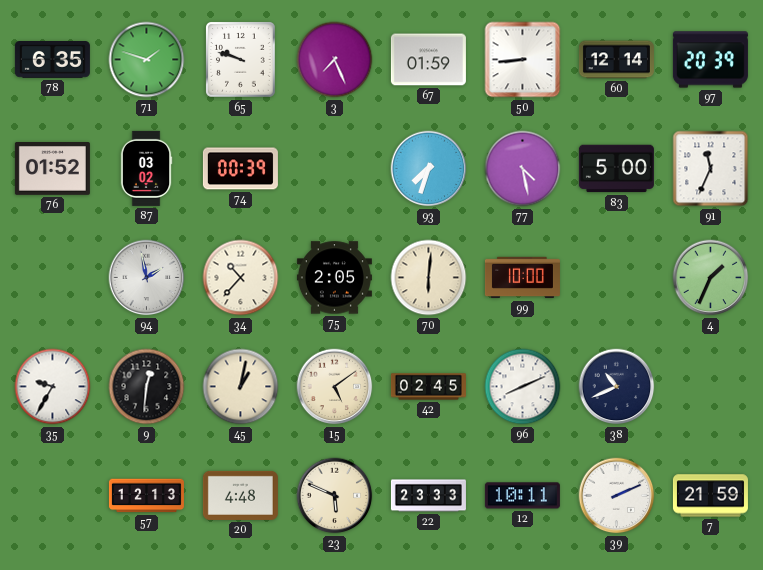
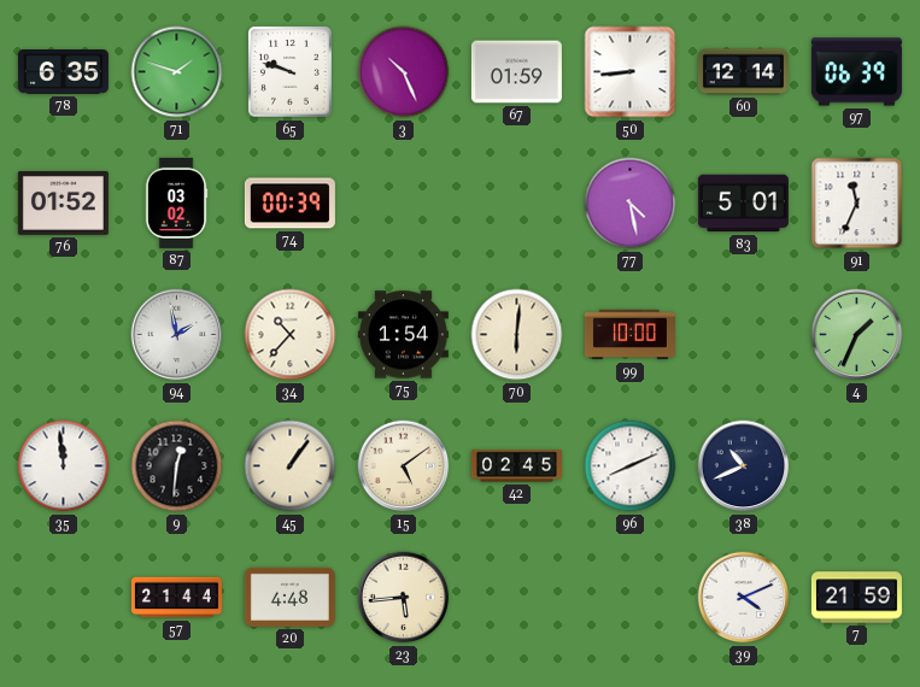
3: 7:26 -> 10:26
97: 20:39 -> 06:39
93: 7:33 -> none
83: 5:00 -> 5:01
75: 2:05 -> 1:54
35: 9:35 -> 11:59
45: 1:02 -> 1:06
57: 12:13 -> 21:44
23: 5:49 -> 5:44
22: 23:33 -> none
12: 10:11 -> none
39: 2:11 -> 4:11
